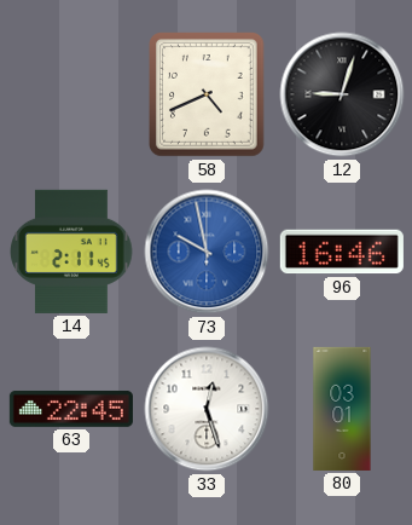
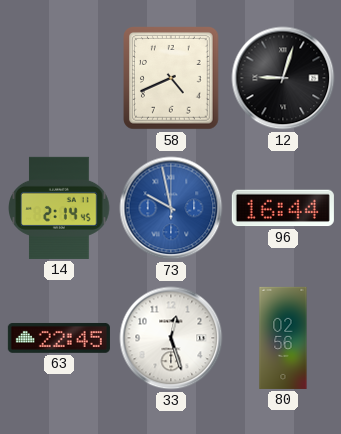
14: 2:11 -> 2:14
96: 16:46 -> 16:44
80: 03:01 -> 02:56
